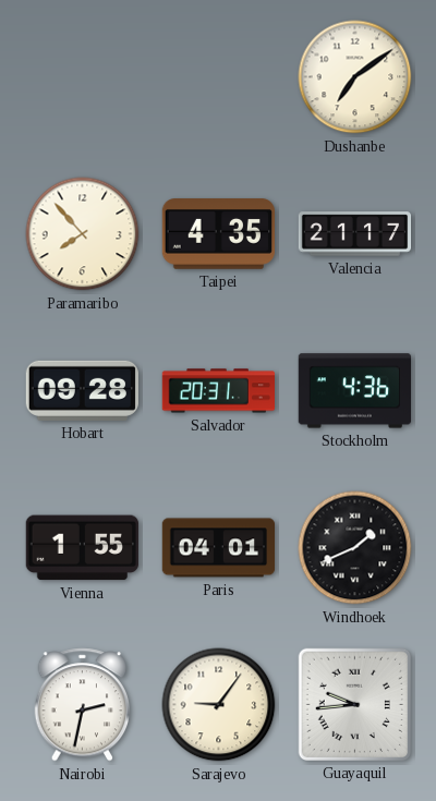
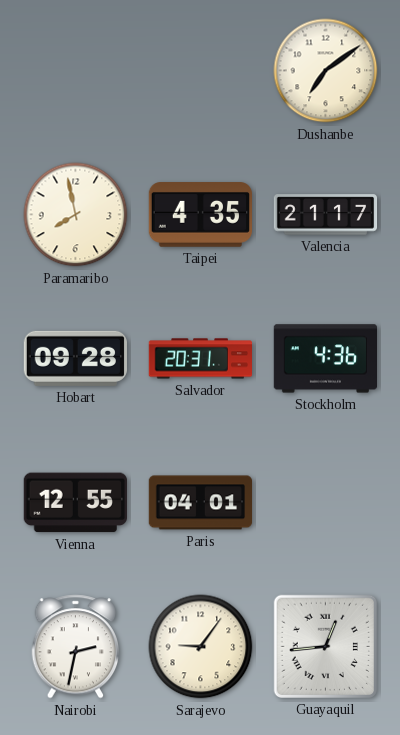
Paramaribo: 7:53 -> 7:58
Vienna: 1:55 -> 12:55
Windhoek: 1:41 -> none
Guayaquil: 9:44 -> 12:44
